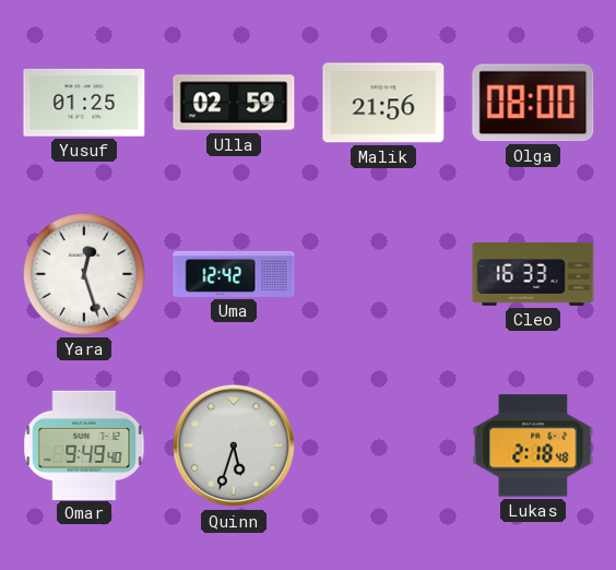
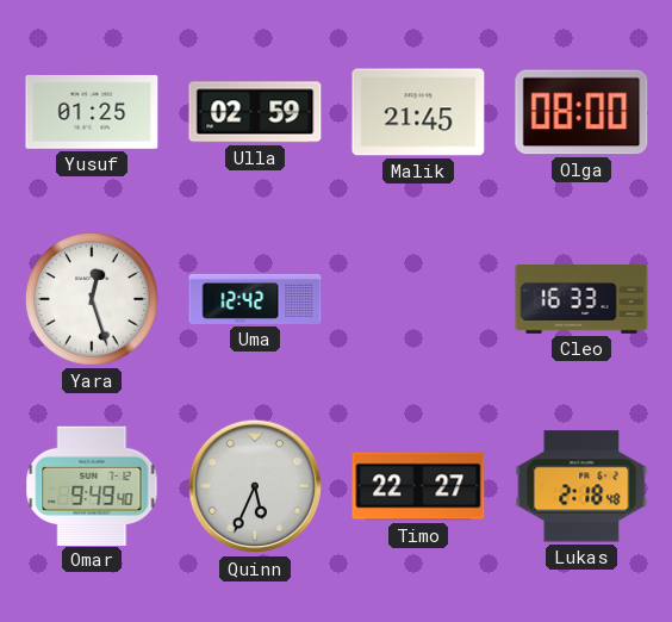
Malik: 21:56 -> 21:45
Quinn: 5:33 -> 5:34
Timo: none -> 22:27
